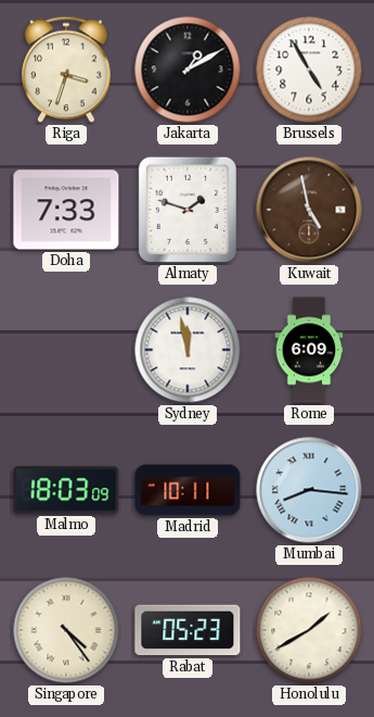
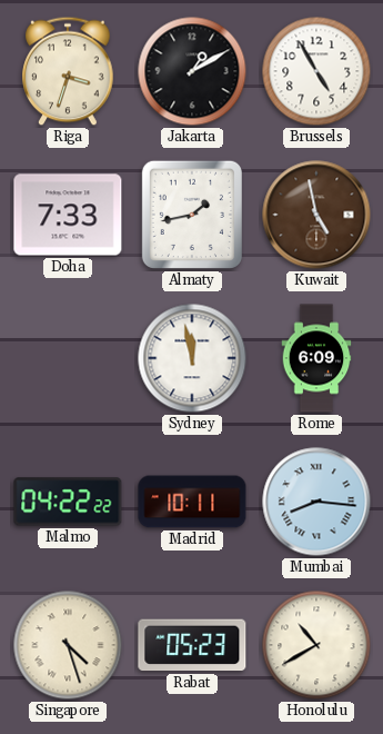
Almaty: 1:48 -> 1:43
Malmo: 18:03 -> 04:22
Singapore: 4:24 -> 4:27
Honolulu: 1:40 -> 10:40
